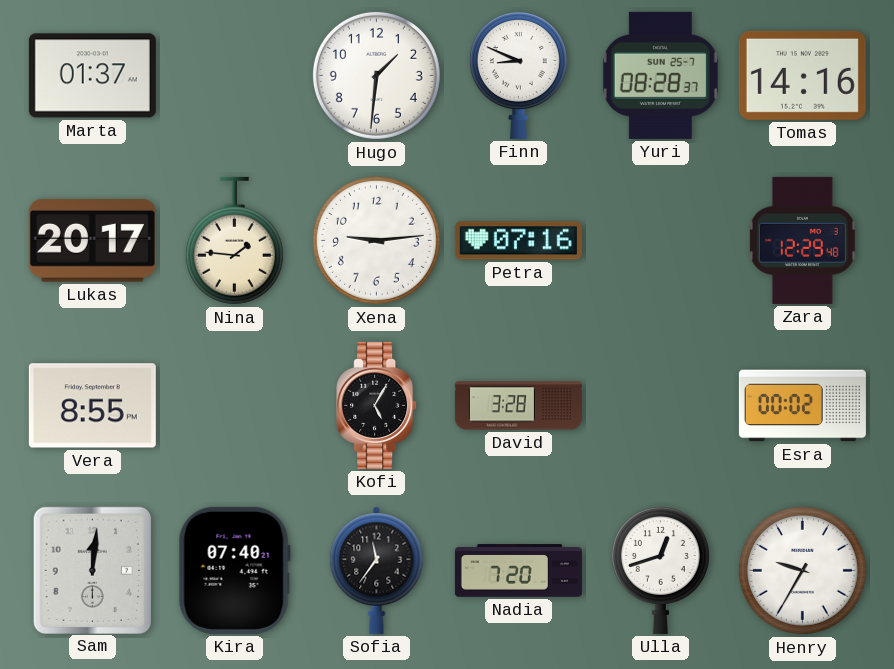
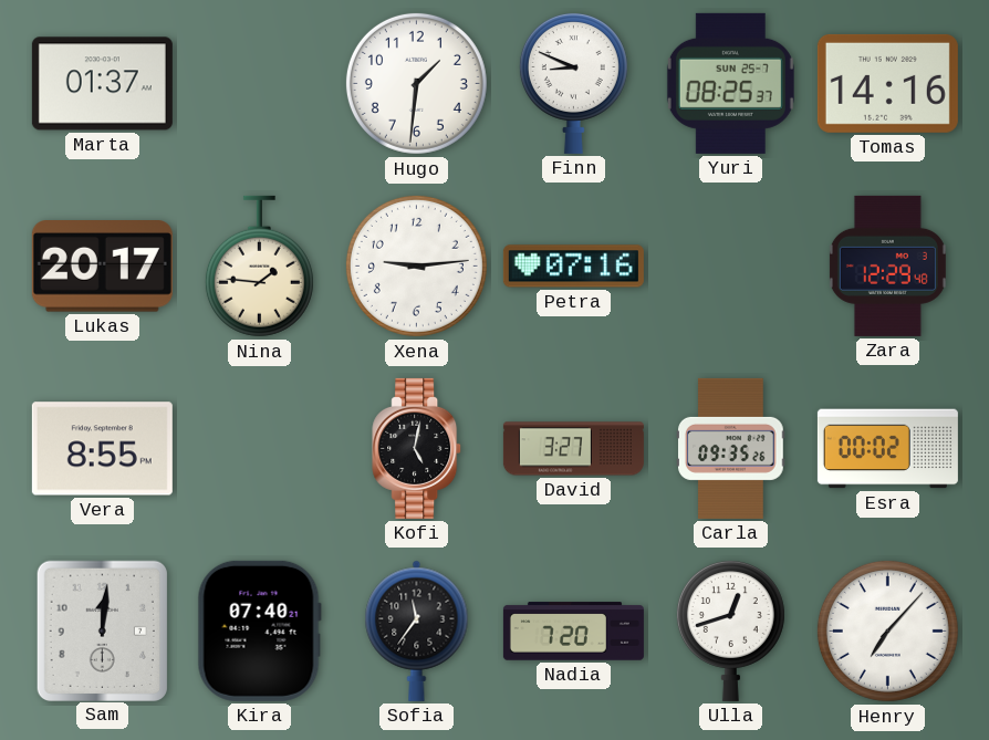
Yuri: 08:28 -> 08:25
Kofi: 5:05 -> 5:02
David: 3:28 -> 3:27
Carla: none -> 09:35
Henry: 9:35 -> 7:07
